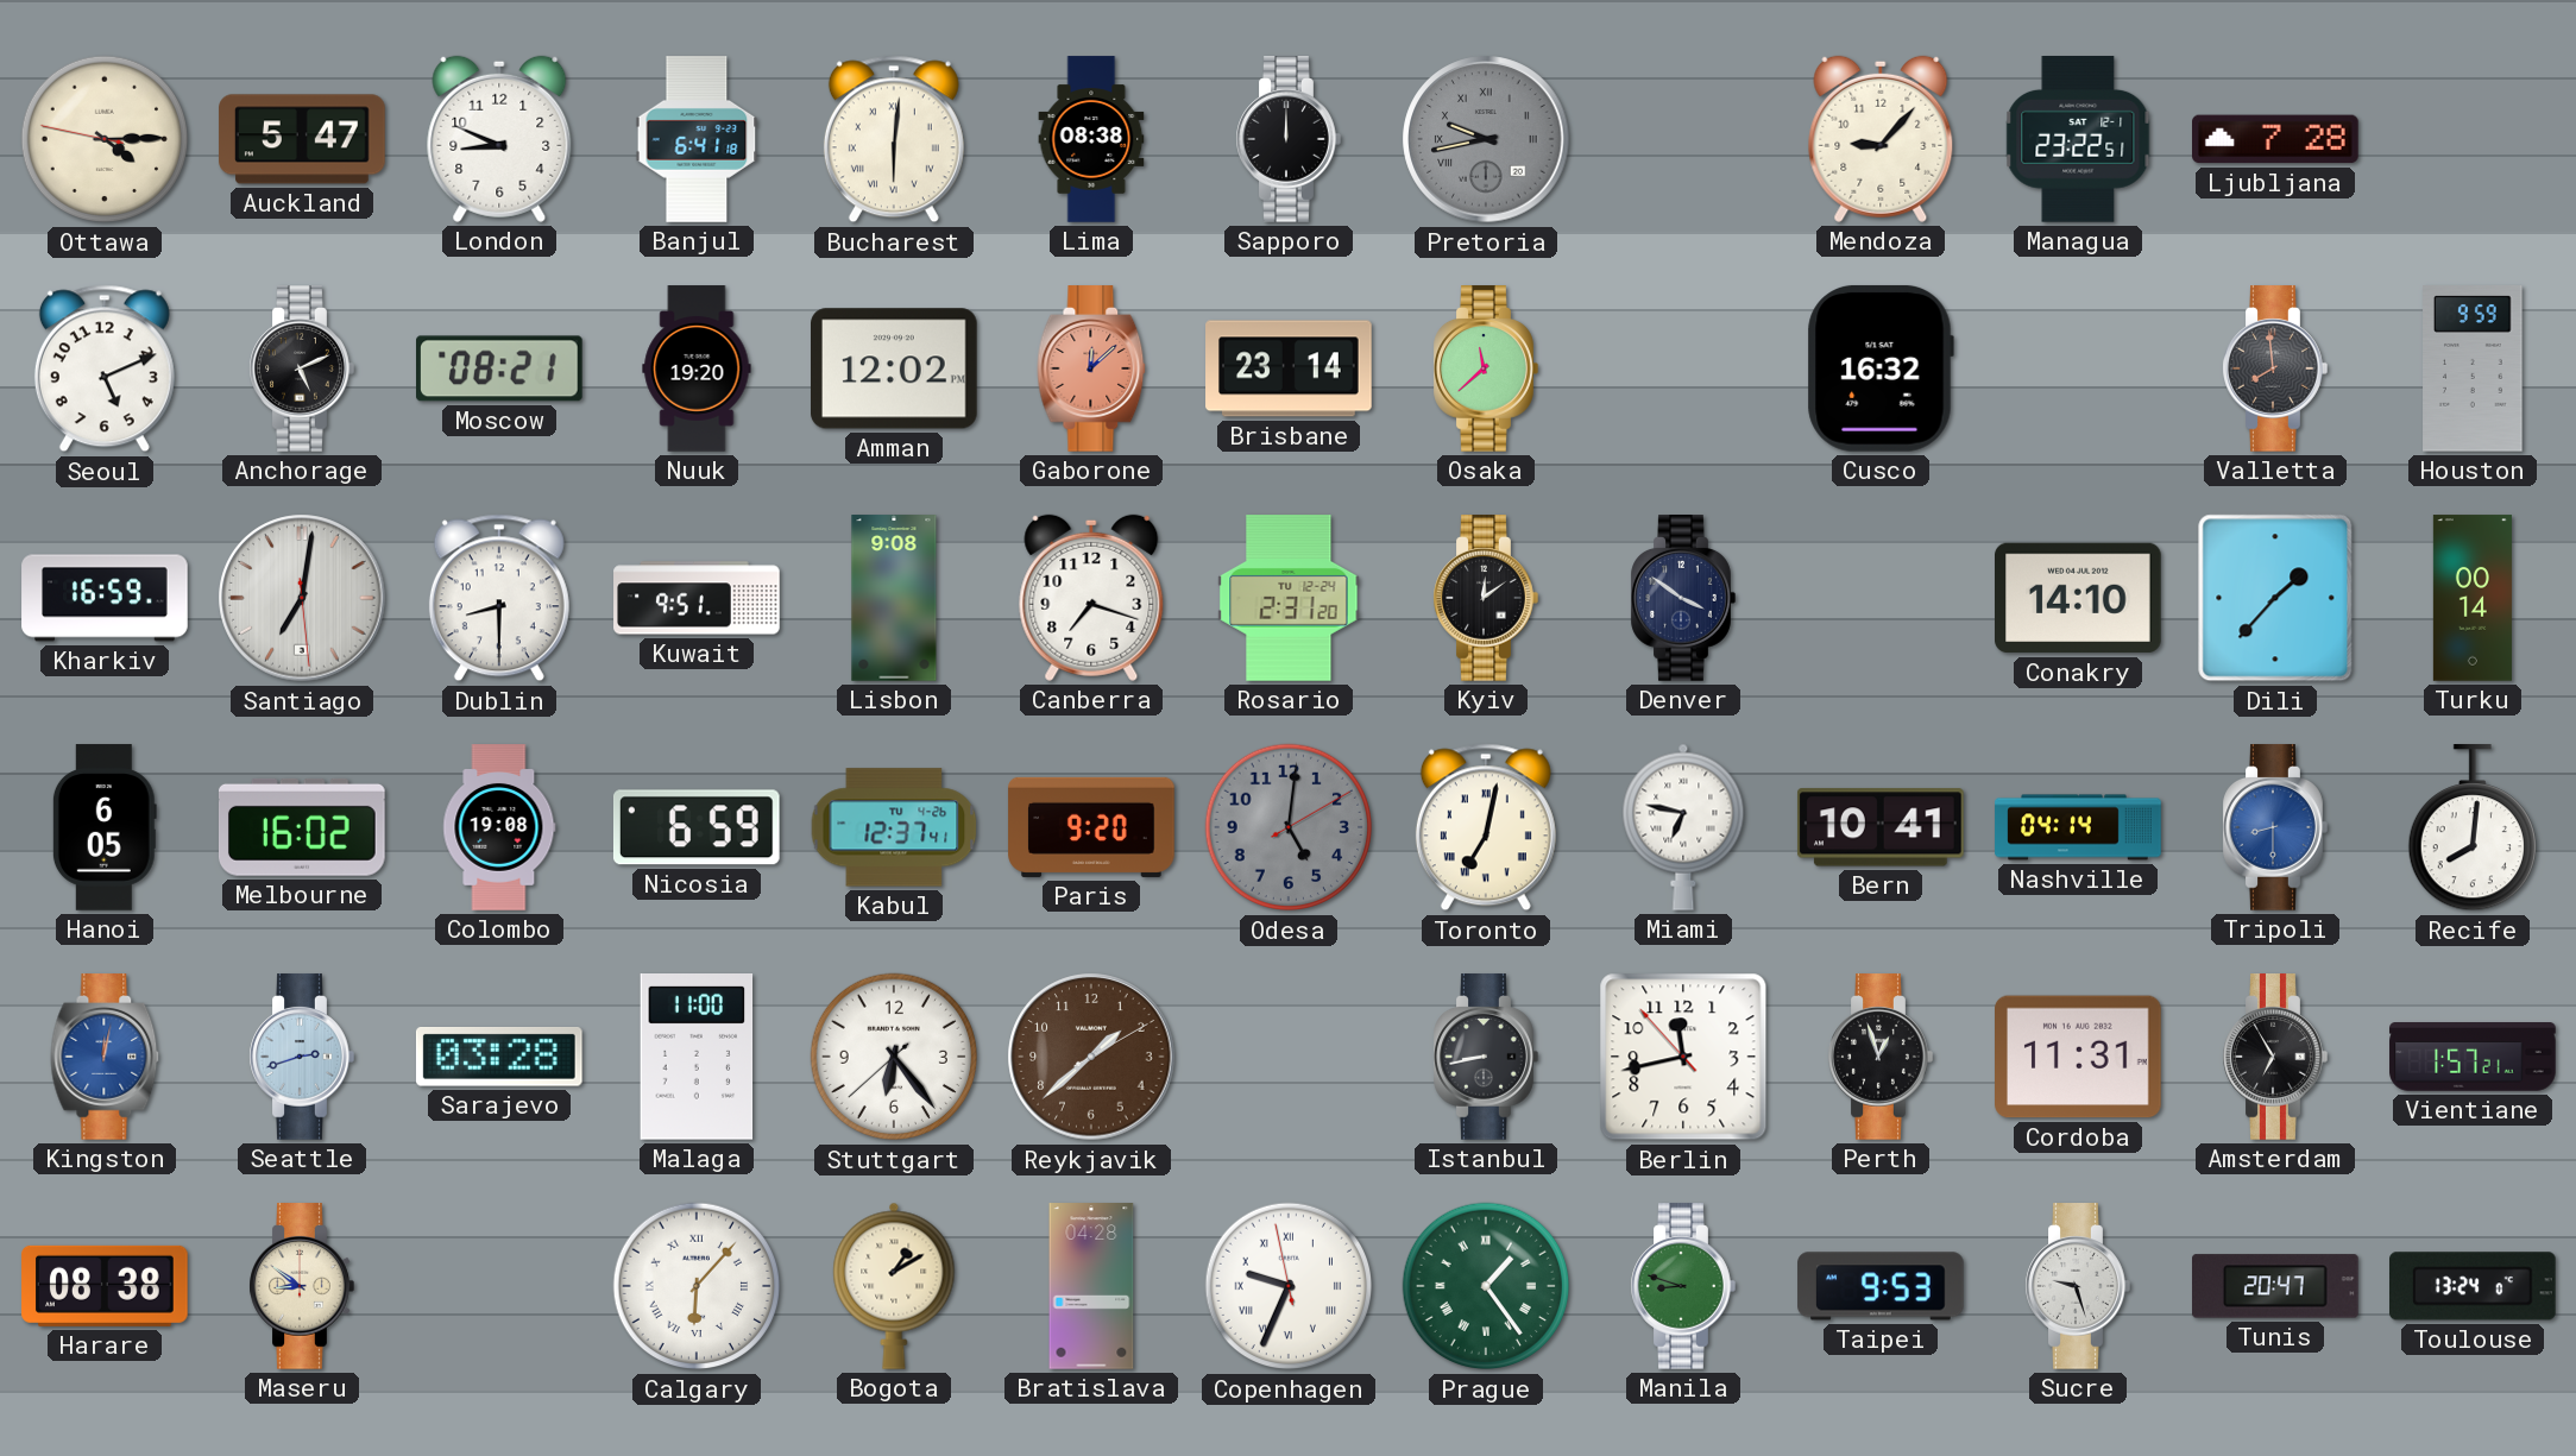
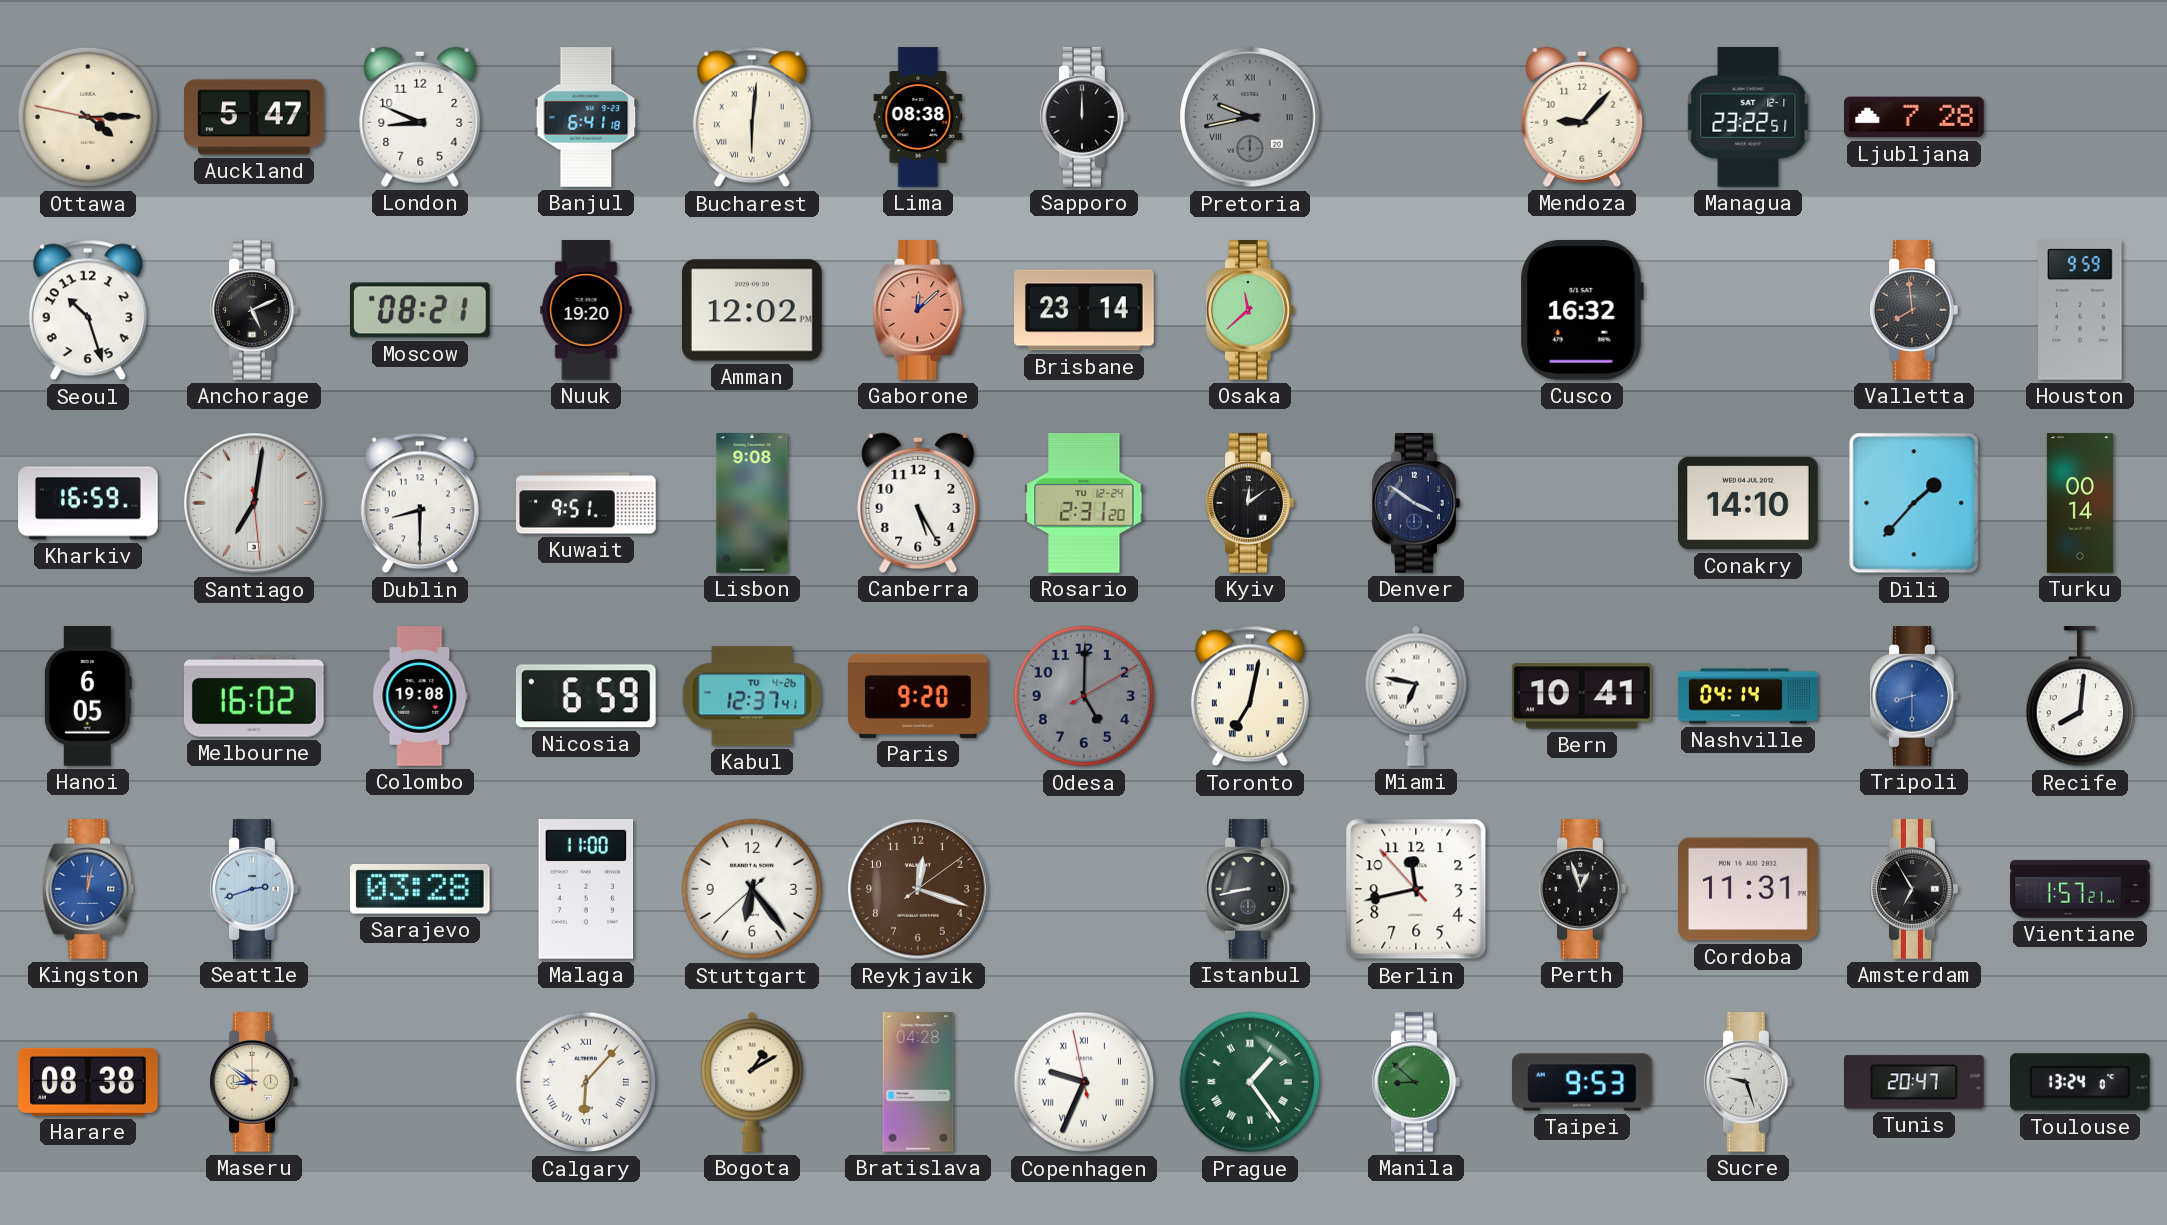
Seoul: 5:11 -> 10:27
Canberra: 7:18 -> 5:25
Odesa: 5:01 -> 5:00
Reykjavik: 1:38 -> 12:18
Manila: 8:48 -> 8:52
